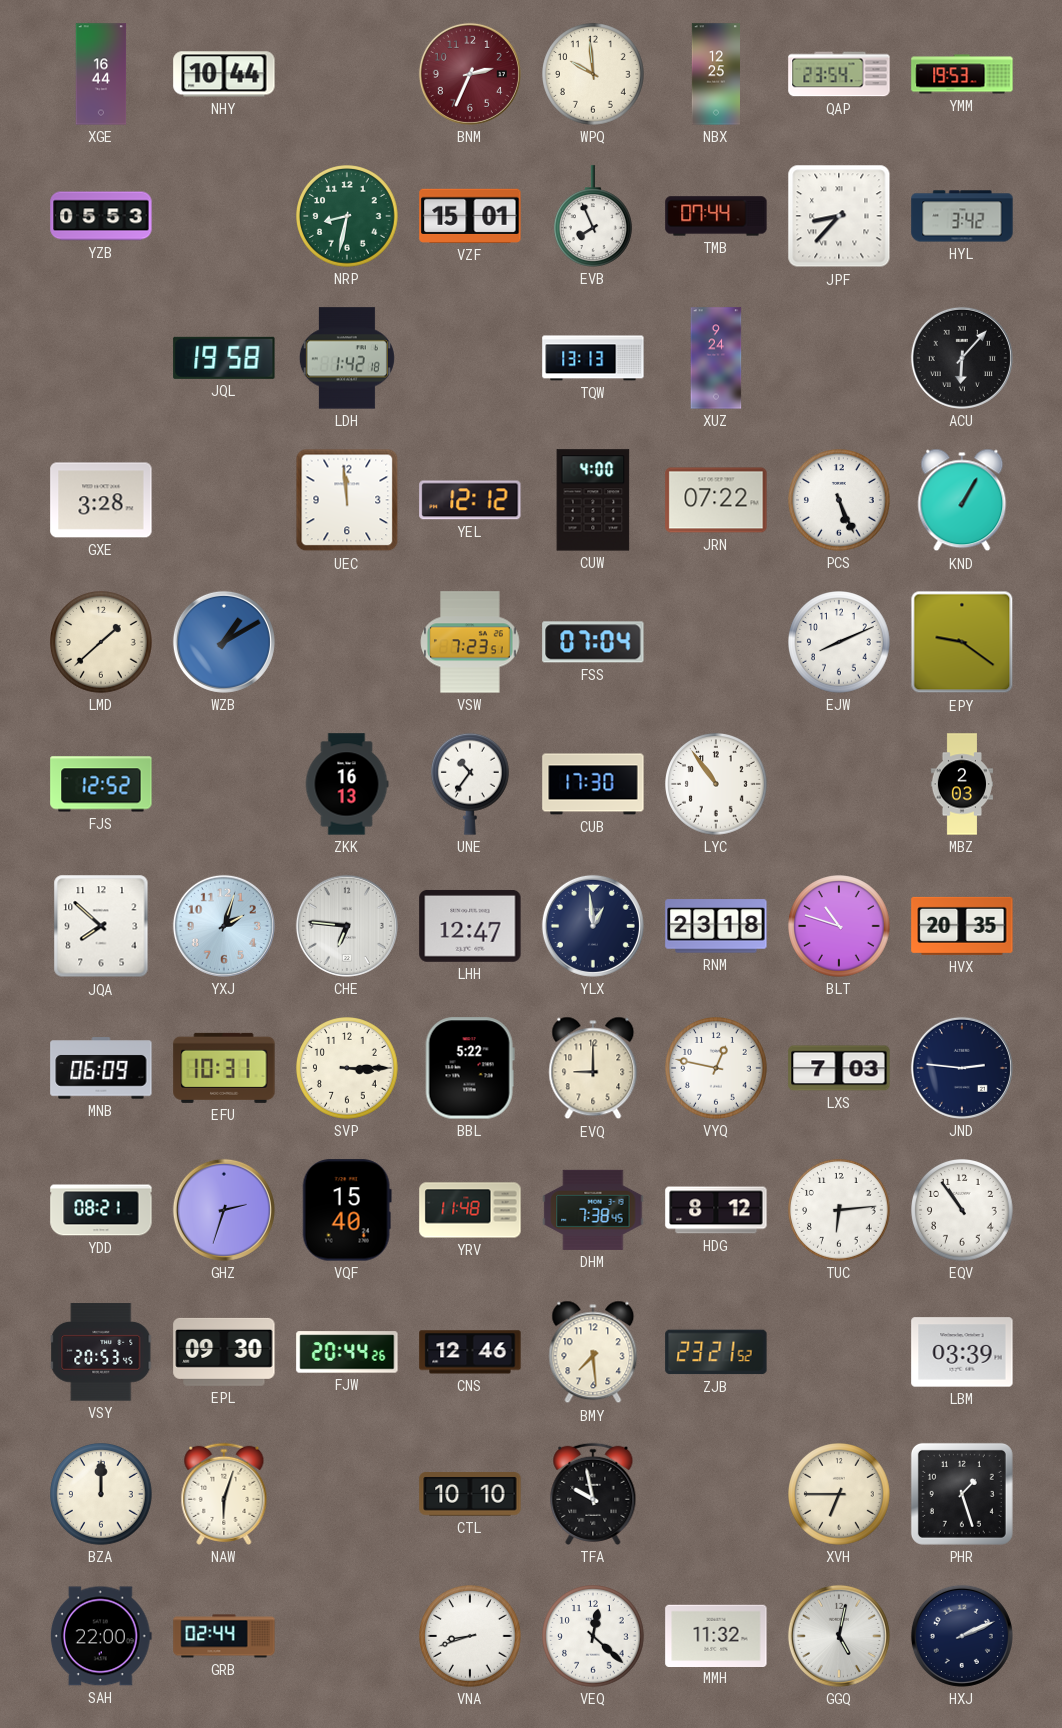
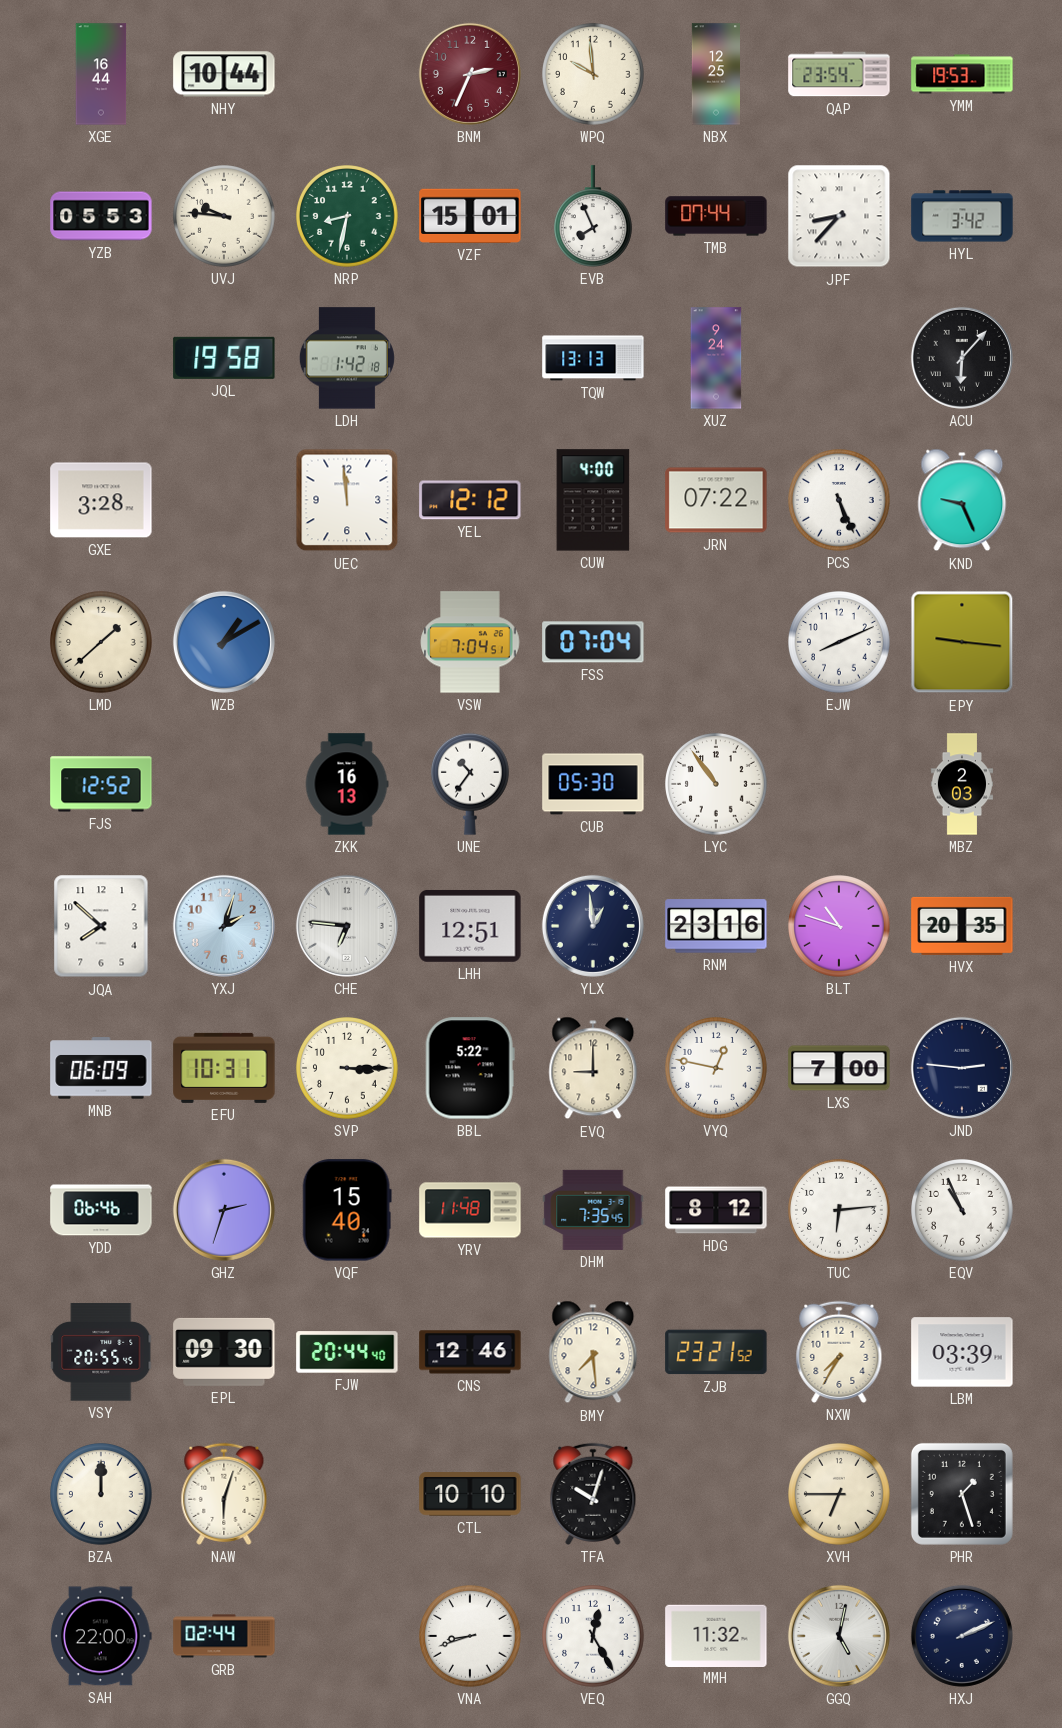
UVJ: none -> 9:46
KND: 1:05 -> 9:26
VSW: 7:23 -> 7:04
EPY: 9:21 -> 9:16
CUB: 17:30 -> 05:30
LHH: 12:47 -> 12:51
RNM: 23:18 -> 23:16
LXS: 7:03 -> 7:00
YDD: 08:21 -> 06:46
DHM: 7:38 -> 7:35
EQV: 10:54 -> 10:56
VSY: 20:53 -> 20:55
FJW: 20:44:26 -> 20:44:40
NXW: none -> 7:35
TFA: 9:58 -> 10:03
VEQ: 12:22 -> 12:25
